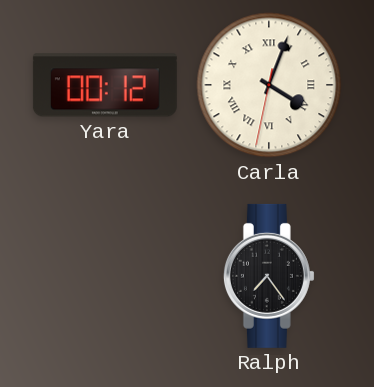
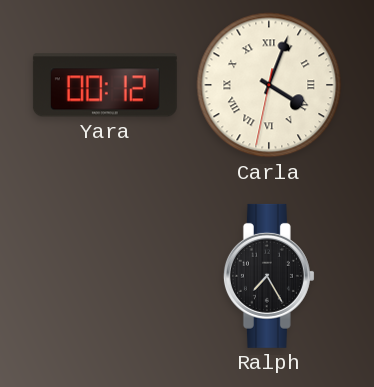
Ralph: 7:24 -> 7:25
